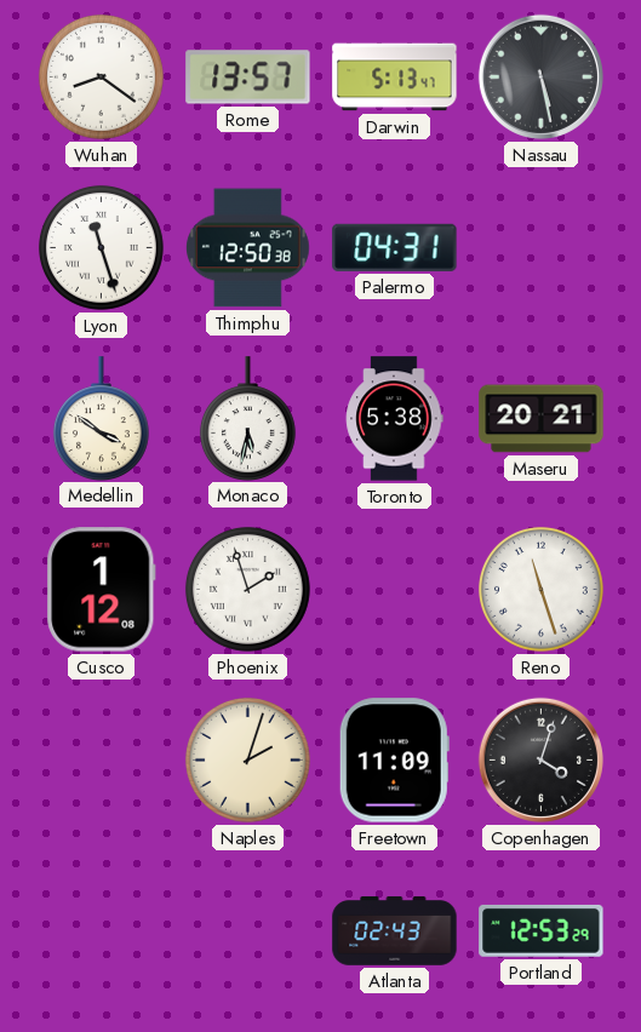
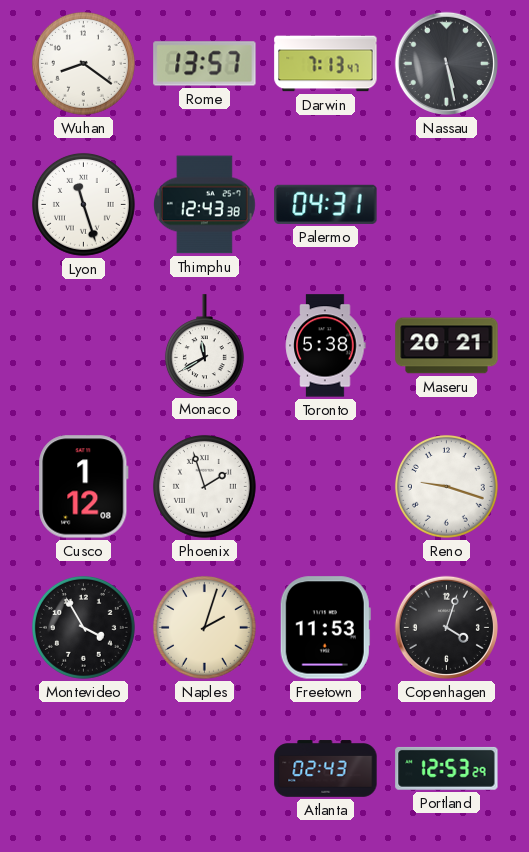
Darwin: 5:13 -> 7:13
Thimphu: 12:50 -> 12:43
Medellin: 3:51 -> none
Monaco: 5:32 -> 11:40
Reno: 11:27 -> 9:18
Montevideo: none -> 3:55
Freetown: 11:09 -> 11:53
